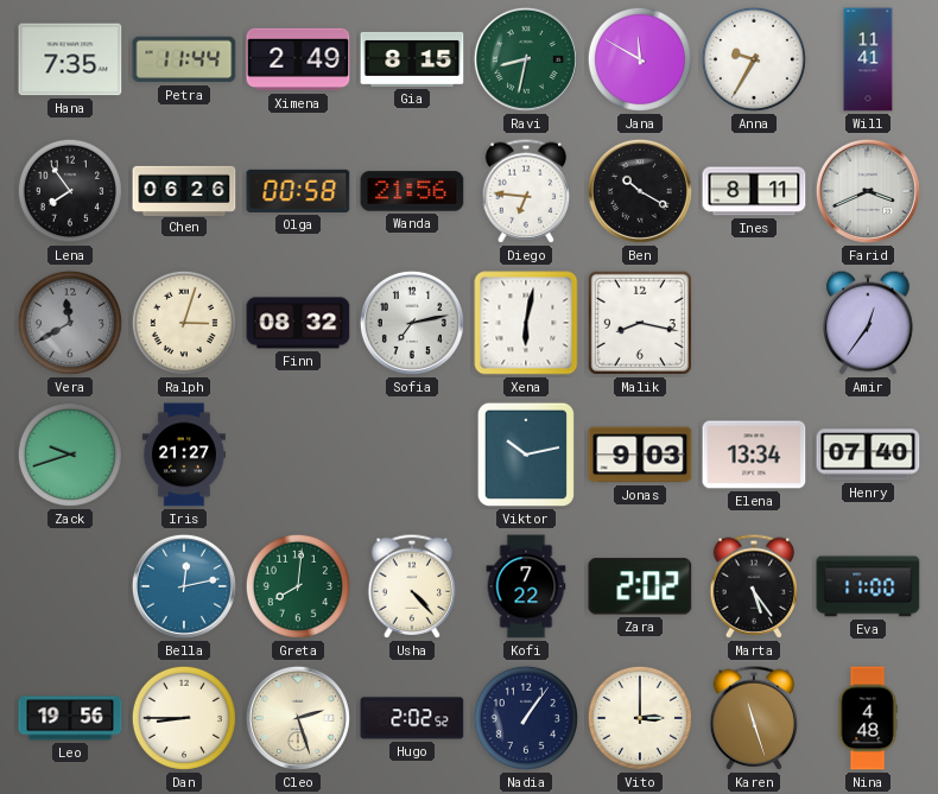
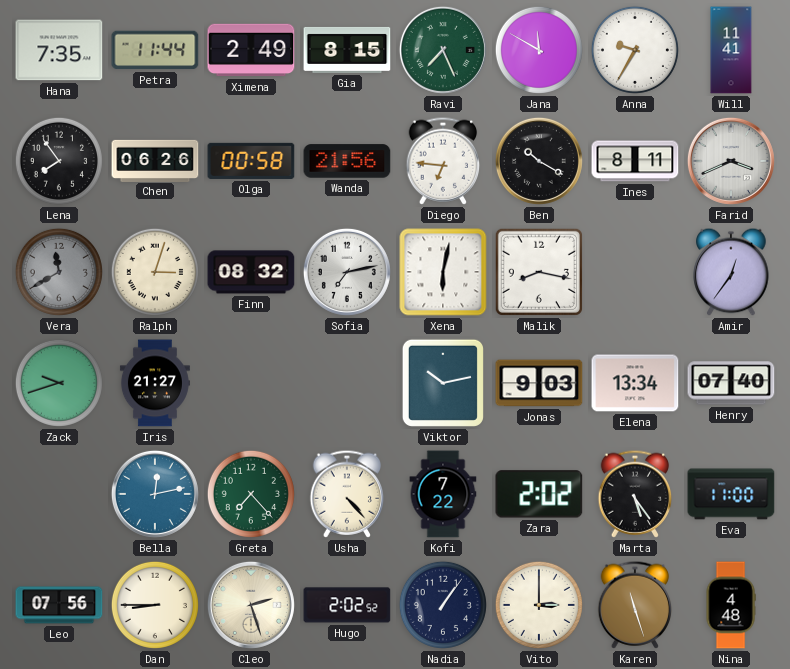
Ravi: 8:32 -> 7:26
Greta: 8:01 -> 7:23
Leo: 19:56 -> 07:56
